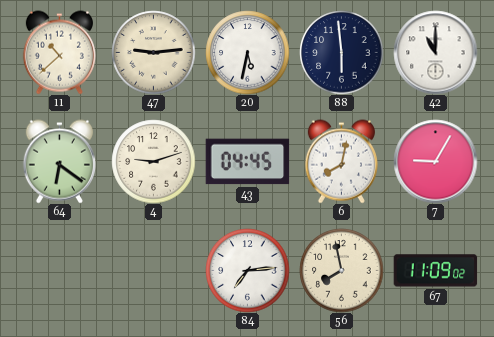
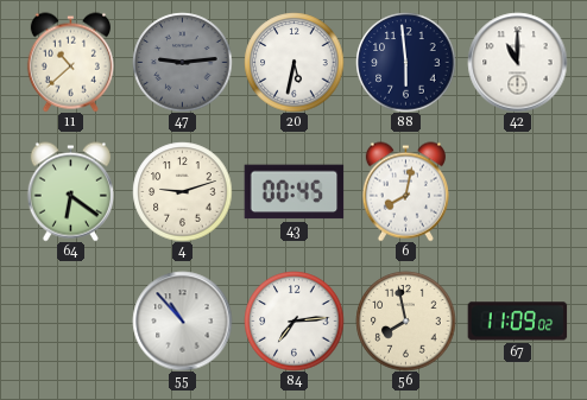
47 dial: cream -> grey
43: 04:45 -> 00:45
7: 9:05 -> none
55: none -> 10:53
